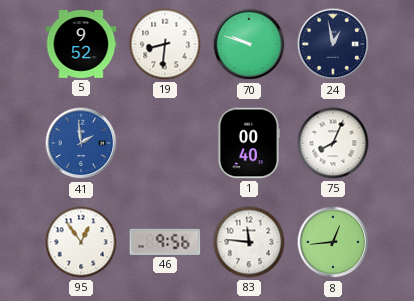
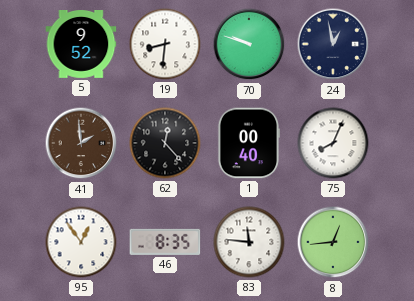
41 dial: blue -> brown
62: none -> 12:23
46: 9:56 -> 8:35
